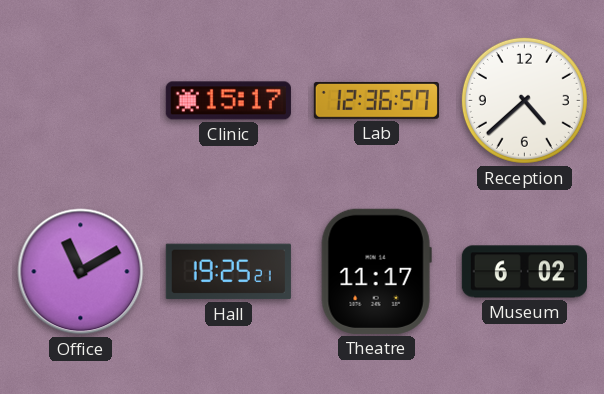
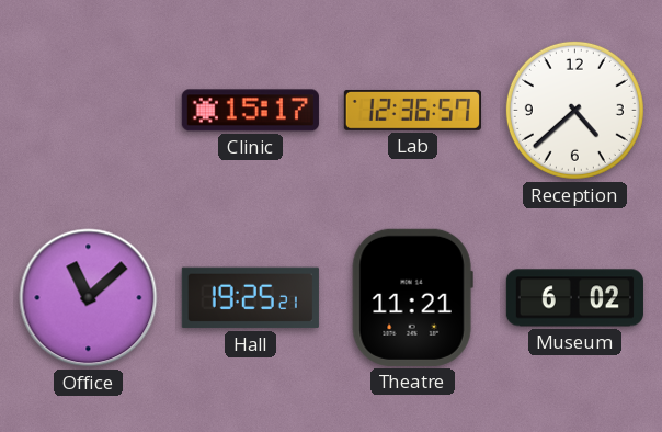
Office: 11:10 -> 11:08
Theatre: 11:17 -> 11:21
